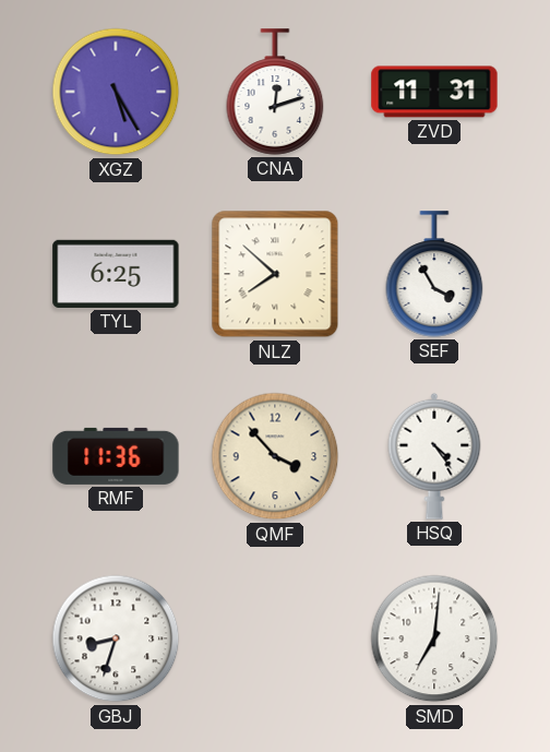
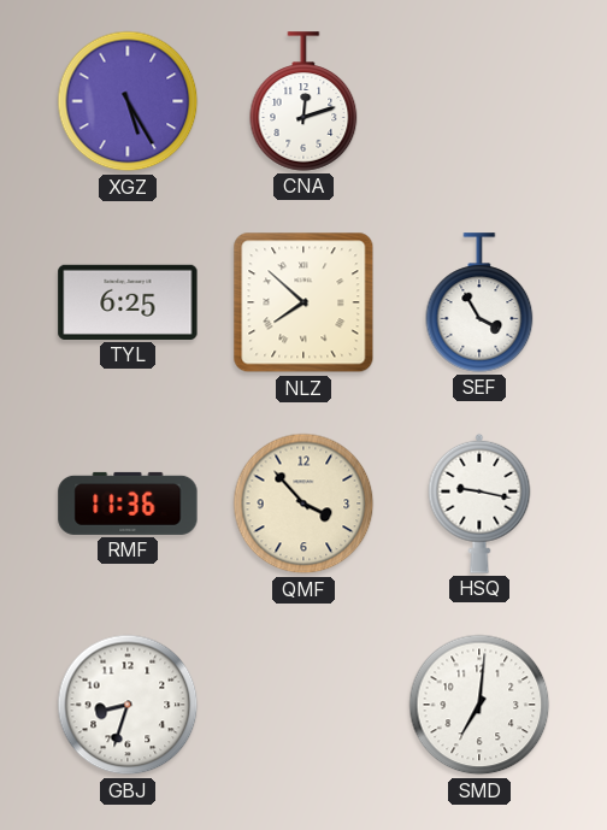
ZVD: 11:31 -> none
HSQ: 4:24 -> 9:17
